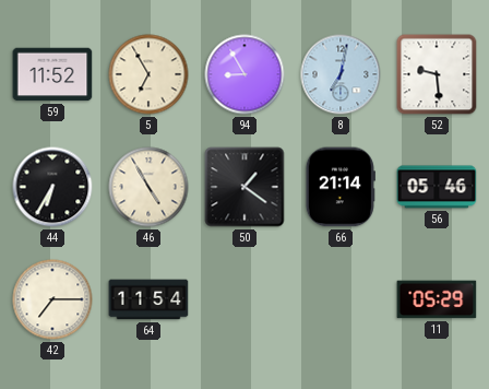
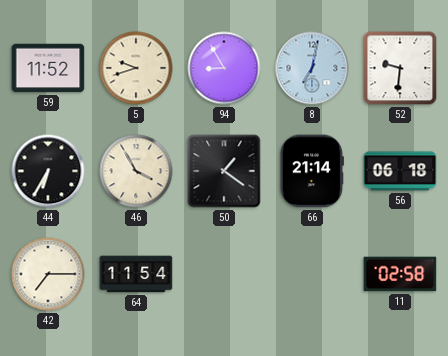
5: 6:55 -> 9:42
52: 9:29 -> 9:31
46: 4:55 -> 3:55
56: 05:46 -> 06:18
11: 05:29 -> 02:58
